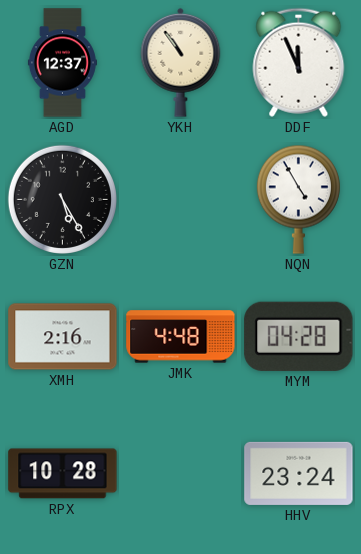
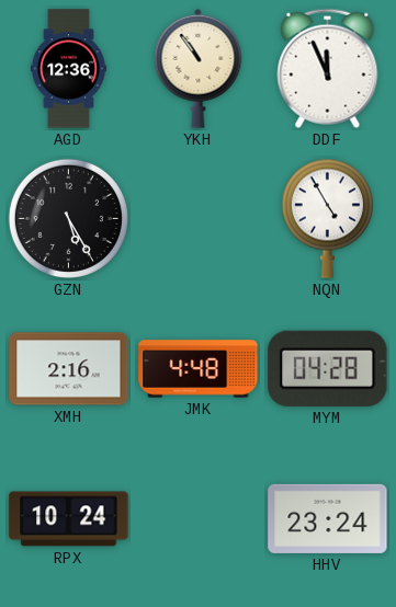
AGD: 12:37 -> 12:36
RPX: 10:28 -> 10:24
